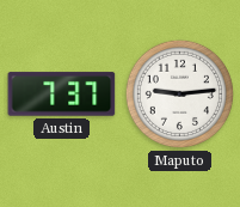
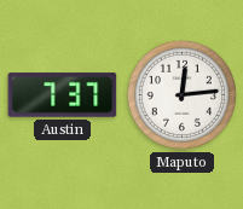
Maputo: 9:14 -> 12:14
